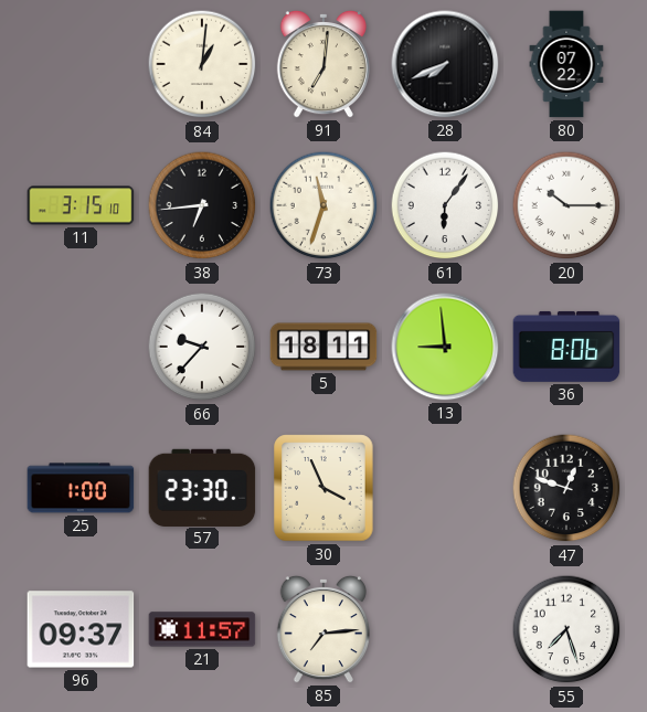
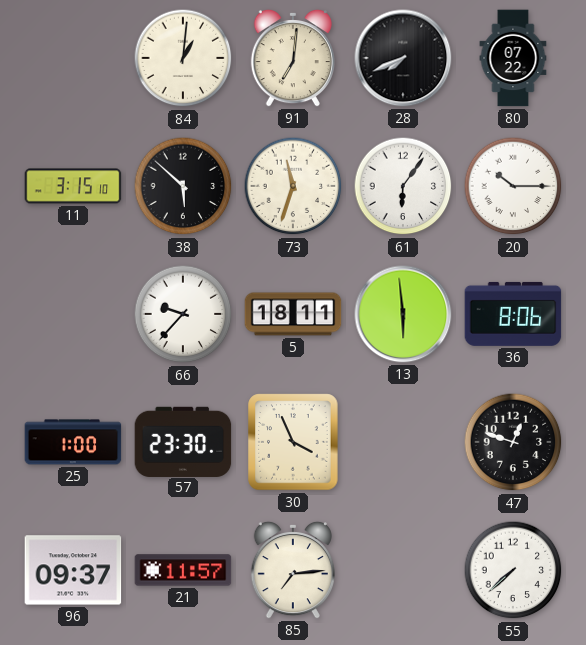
38: 6:44 -> 5:52
13: 8:59 -> 5:59
55: 7:27 -> 7:38
